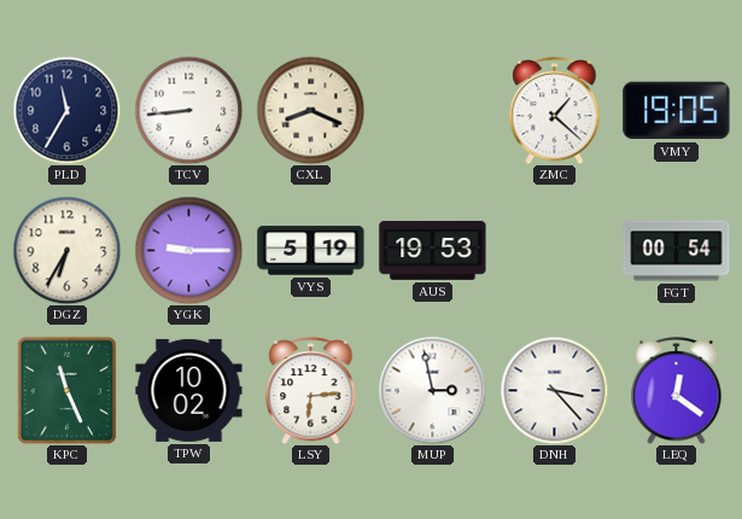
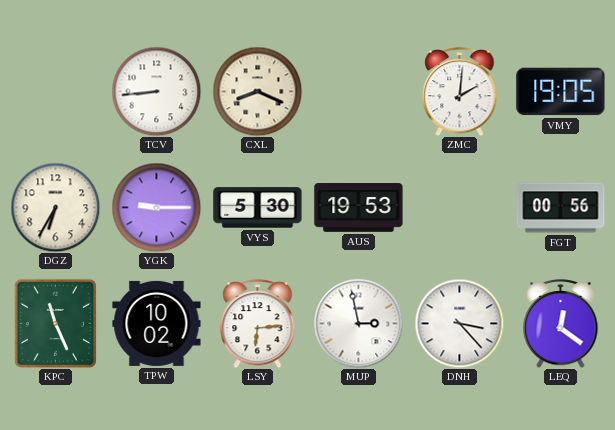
PLD: 11:35 -> none
ZMC: 1:22 -> 2:01
VYS: 5:19 -> 5:30
FGT: 00:54 -> 00:56
